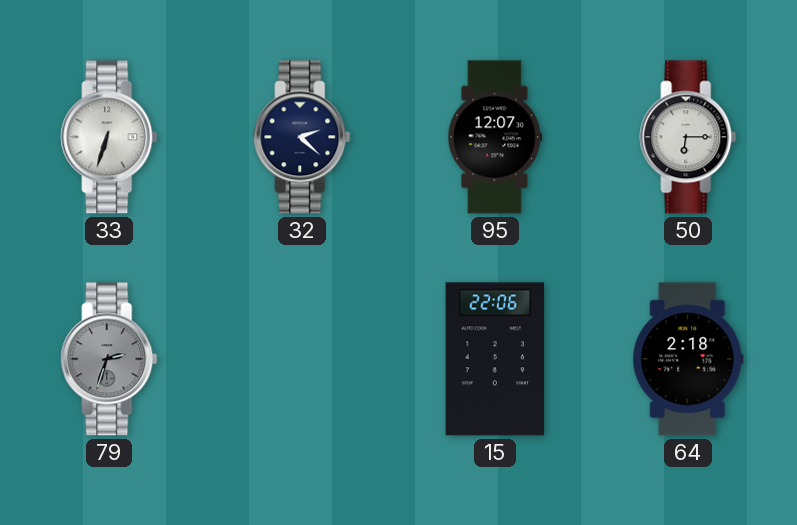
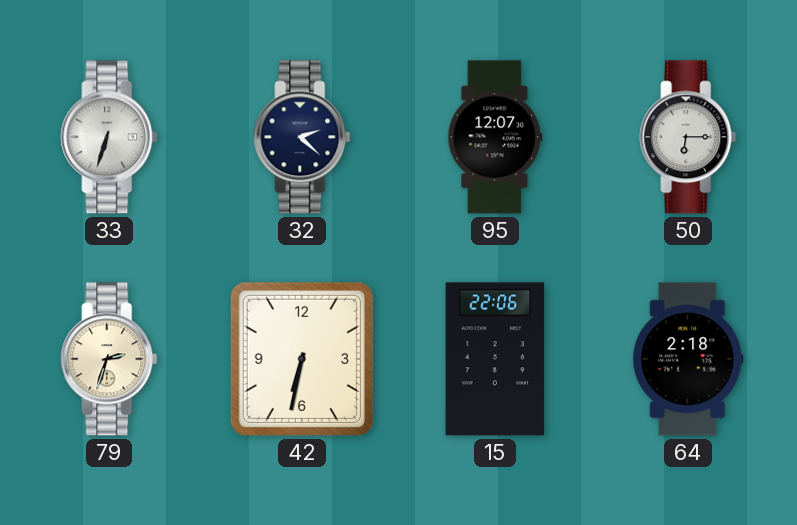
79 dial: grey -> cream
42: none -> 6:32
